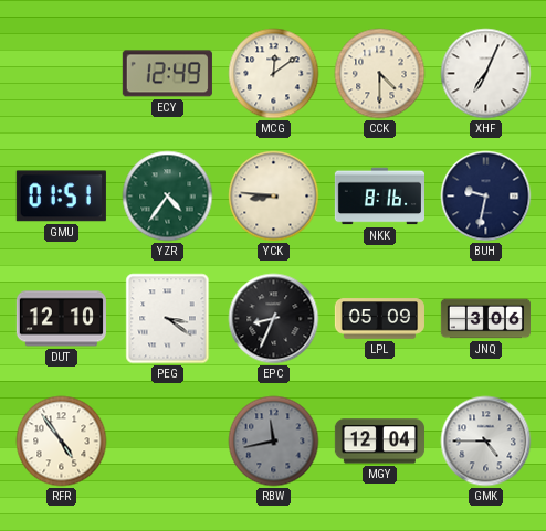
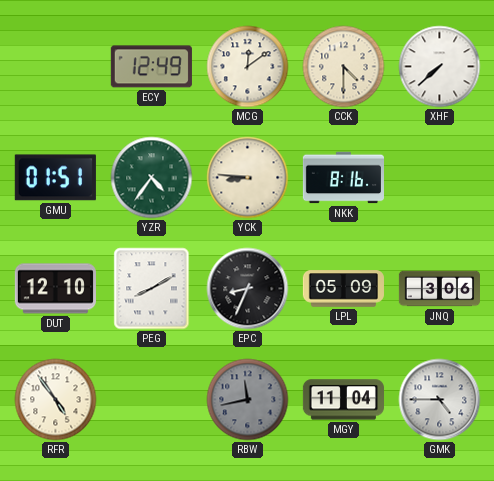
XHF: 7:04 -> 7:38
BUH: 9:32 -> none
PEG: 3:21 -> 8:10
MGY: 12:04 -> 11:04
